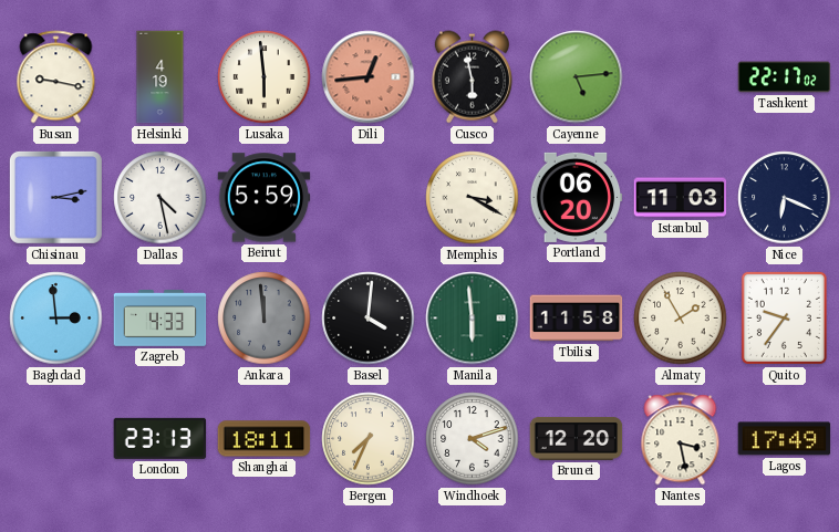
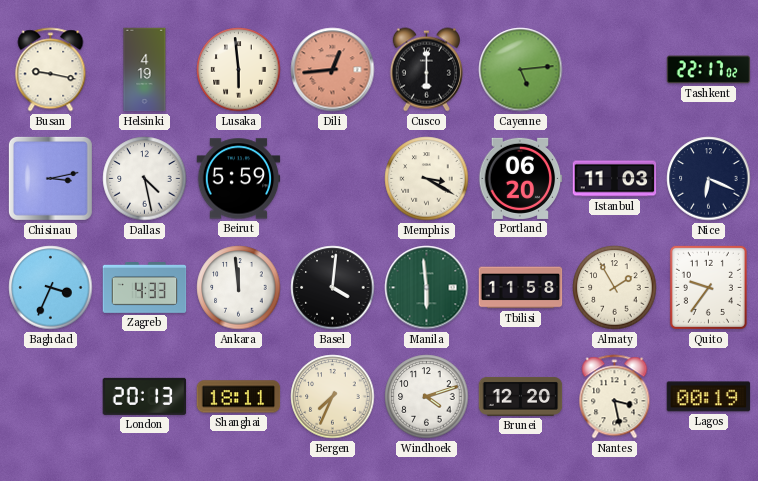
Cusco: 5:58 -> 6:00
Baghdad: 2:59 -> 3:34
Ankara dial: grey -> white
London: 23:13 -> 20:13
Lagos: 17:49 -> 00:19
